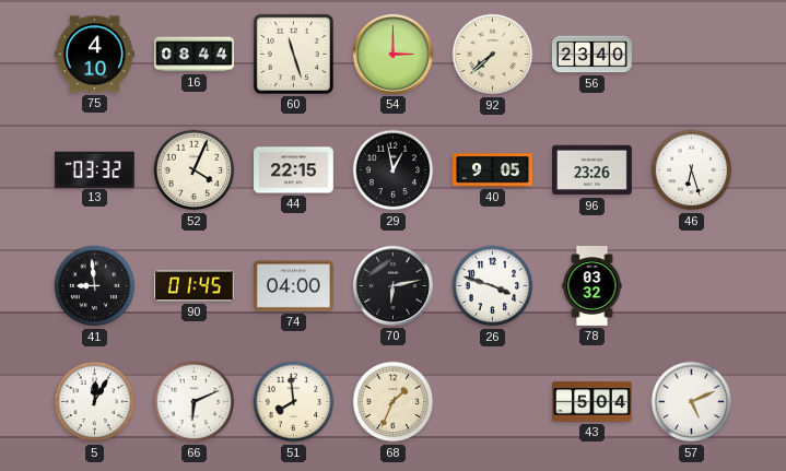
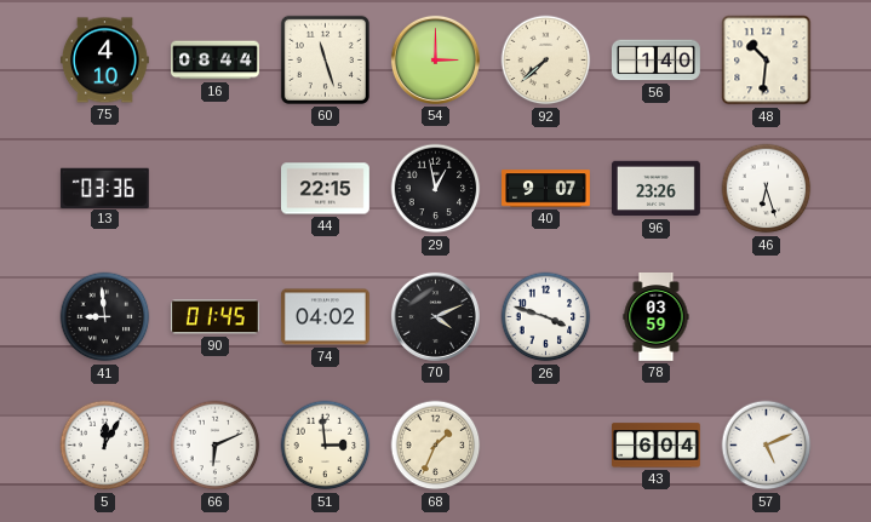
56: 23:40 -> 1:40
48: none -> 10:31
13: 03:32 -> 03:36
52: 4:04 -> none
40: 9:05 -> 9:07
74: 04:00 -> 04:02
70: 6:13 -> 4:11
78: 03:32 -> 03:59
51: 7:59 -> 2:59
43: 5:04 -> 6:04
